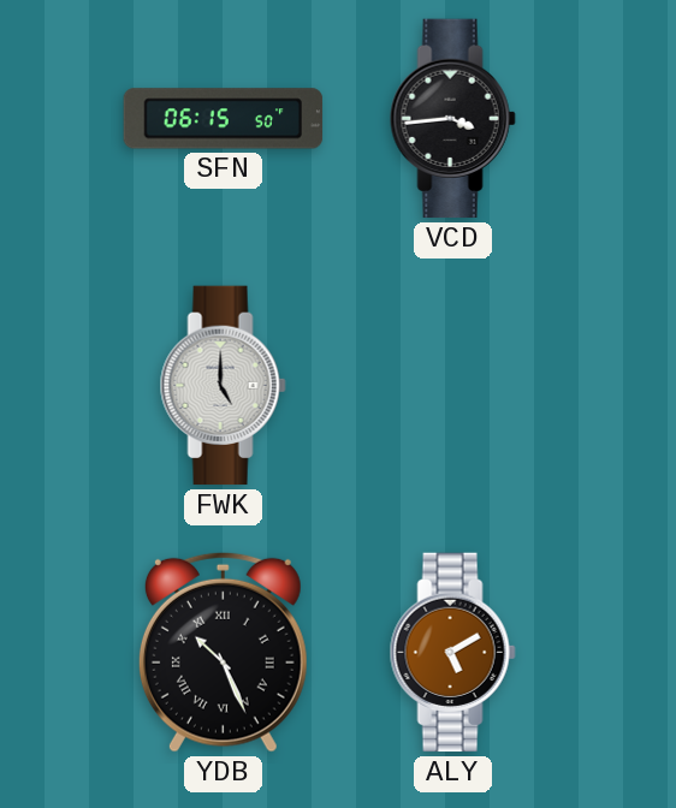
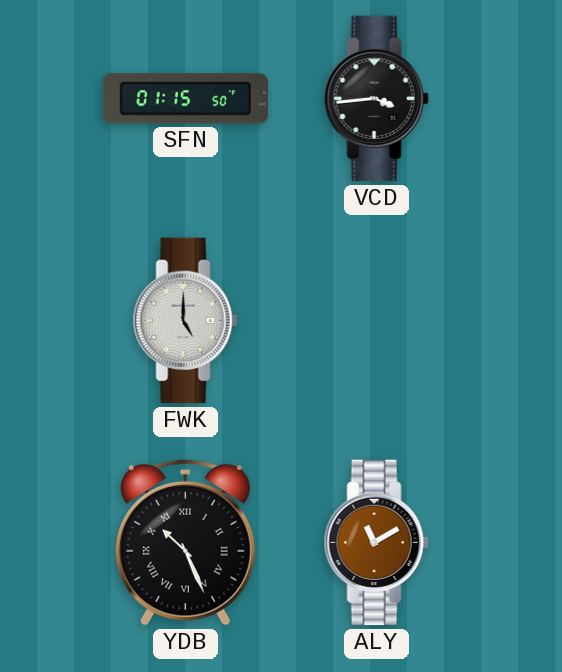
SFN: 06:15 -> 01:15
ALY: 5:10 -> 11:10
